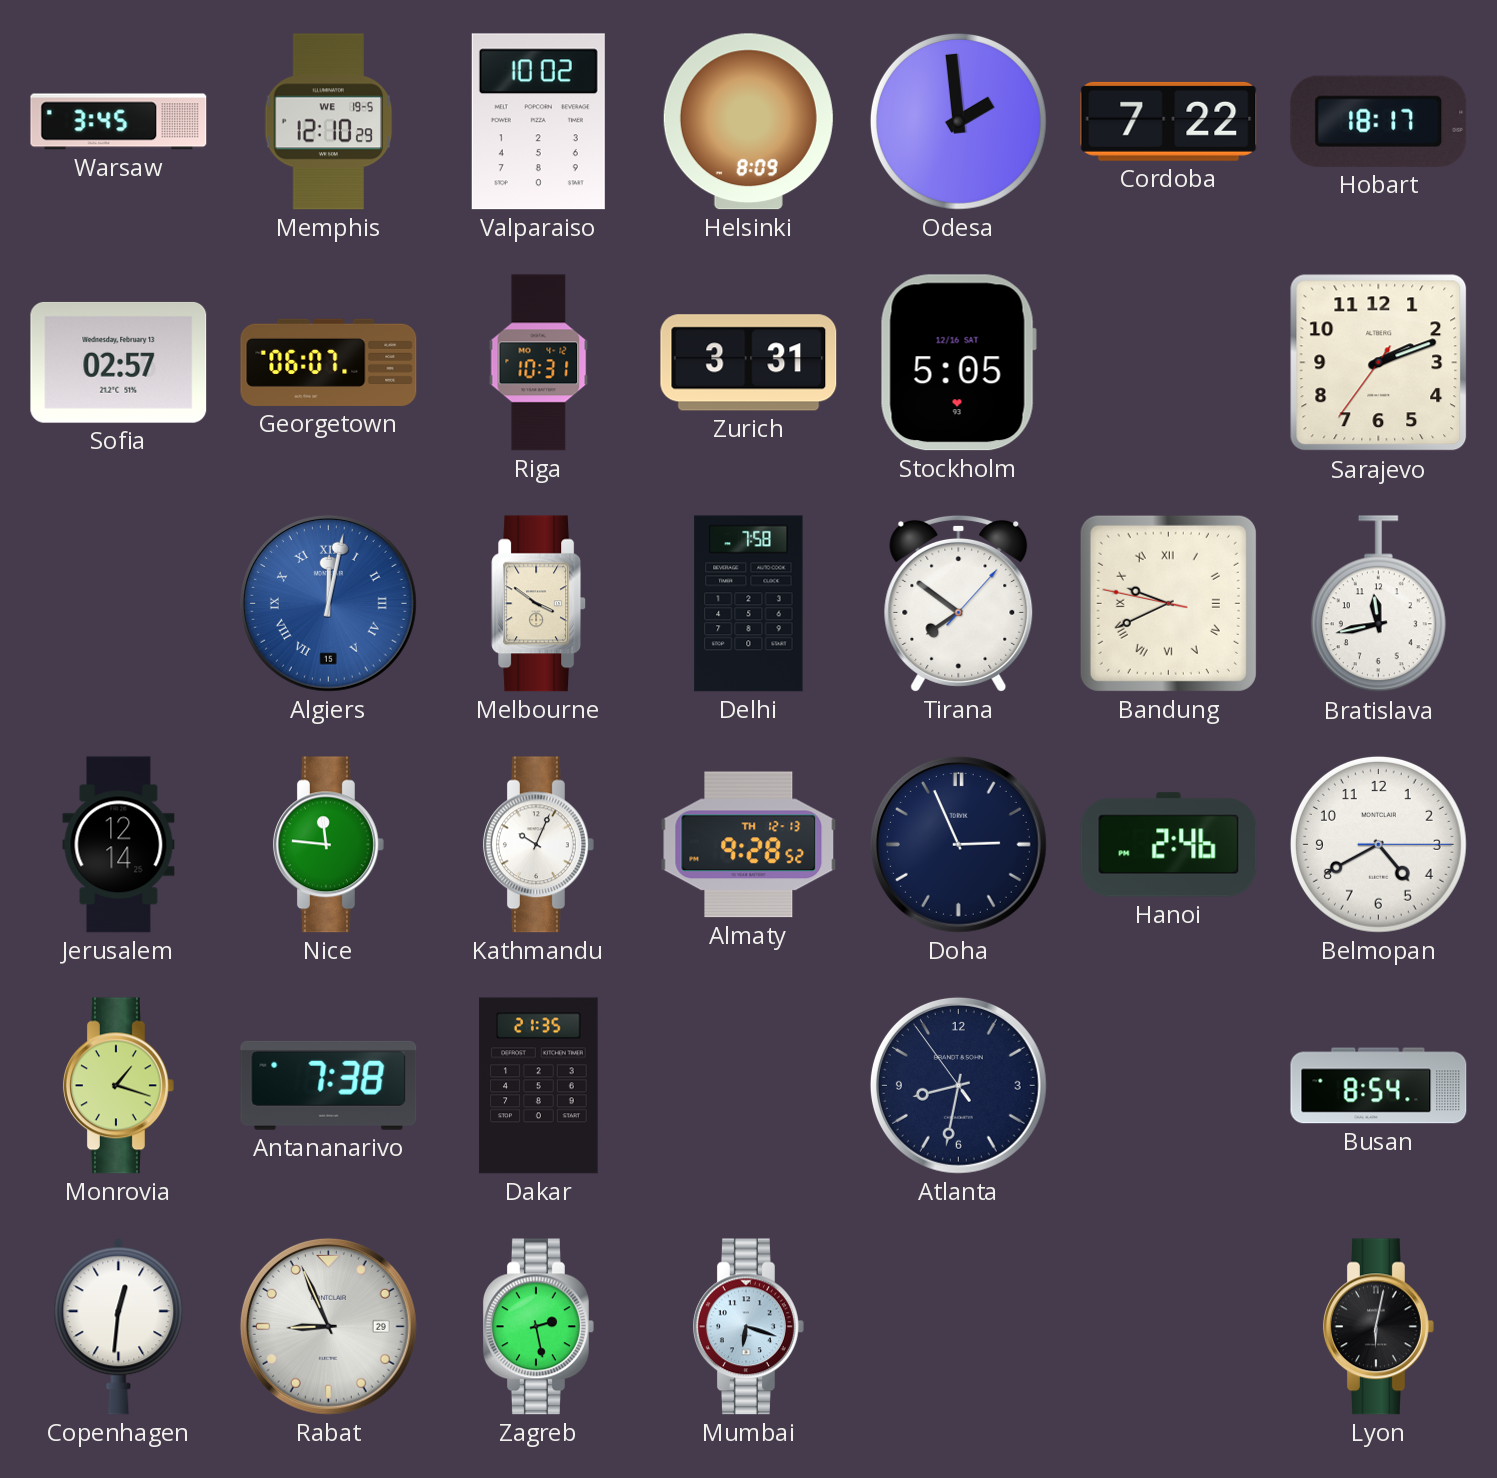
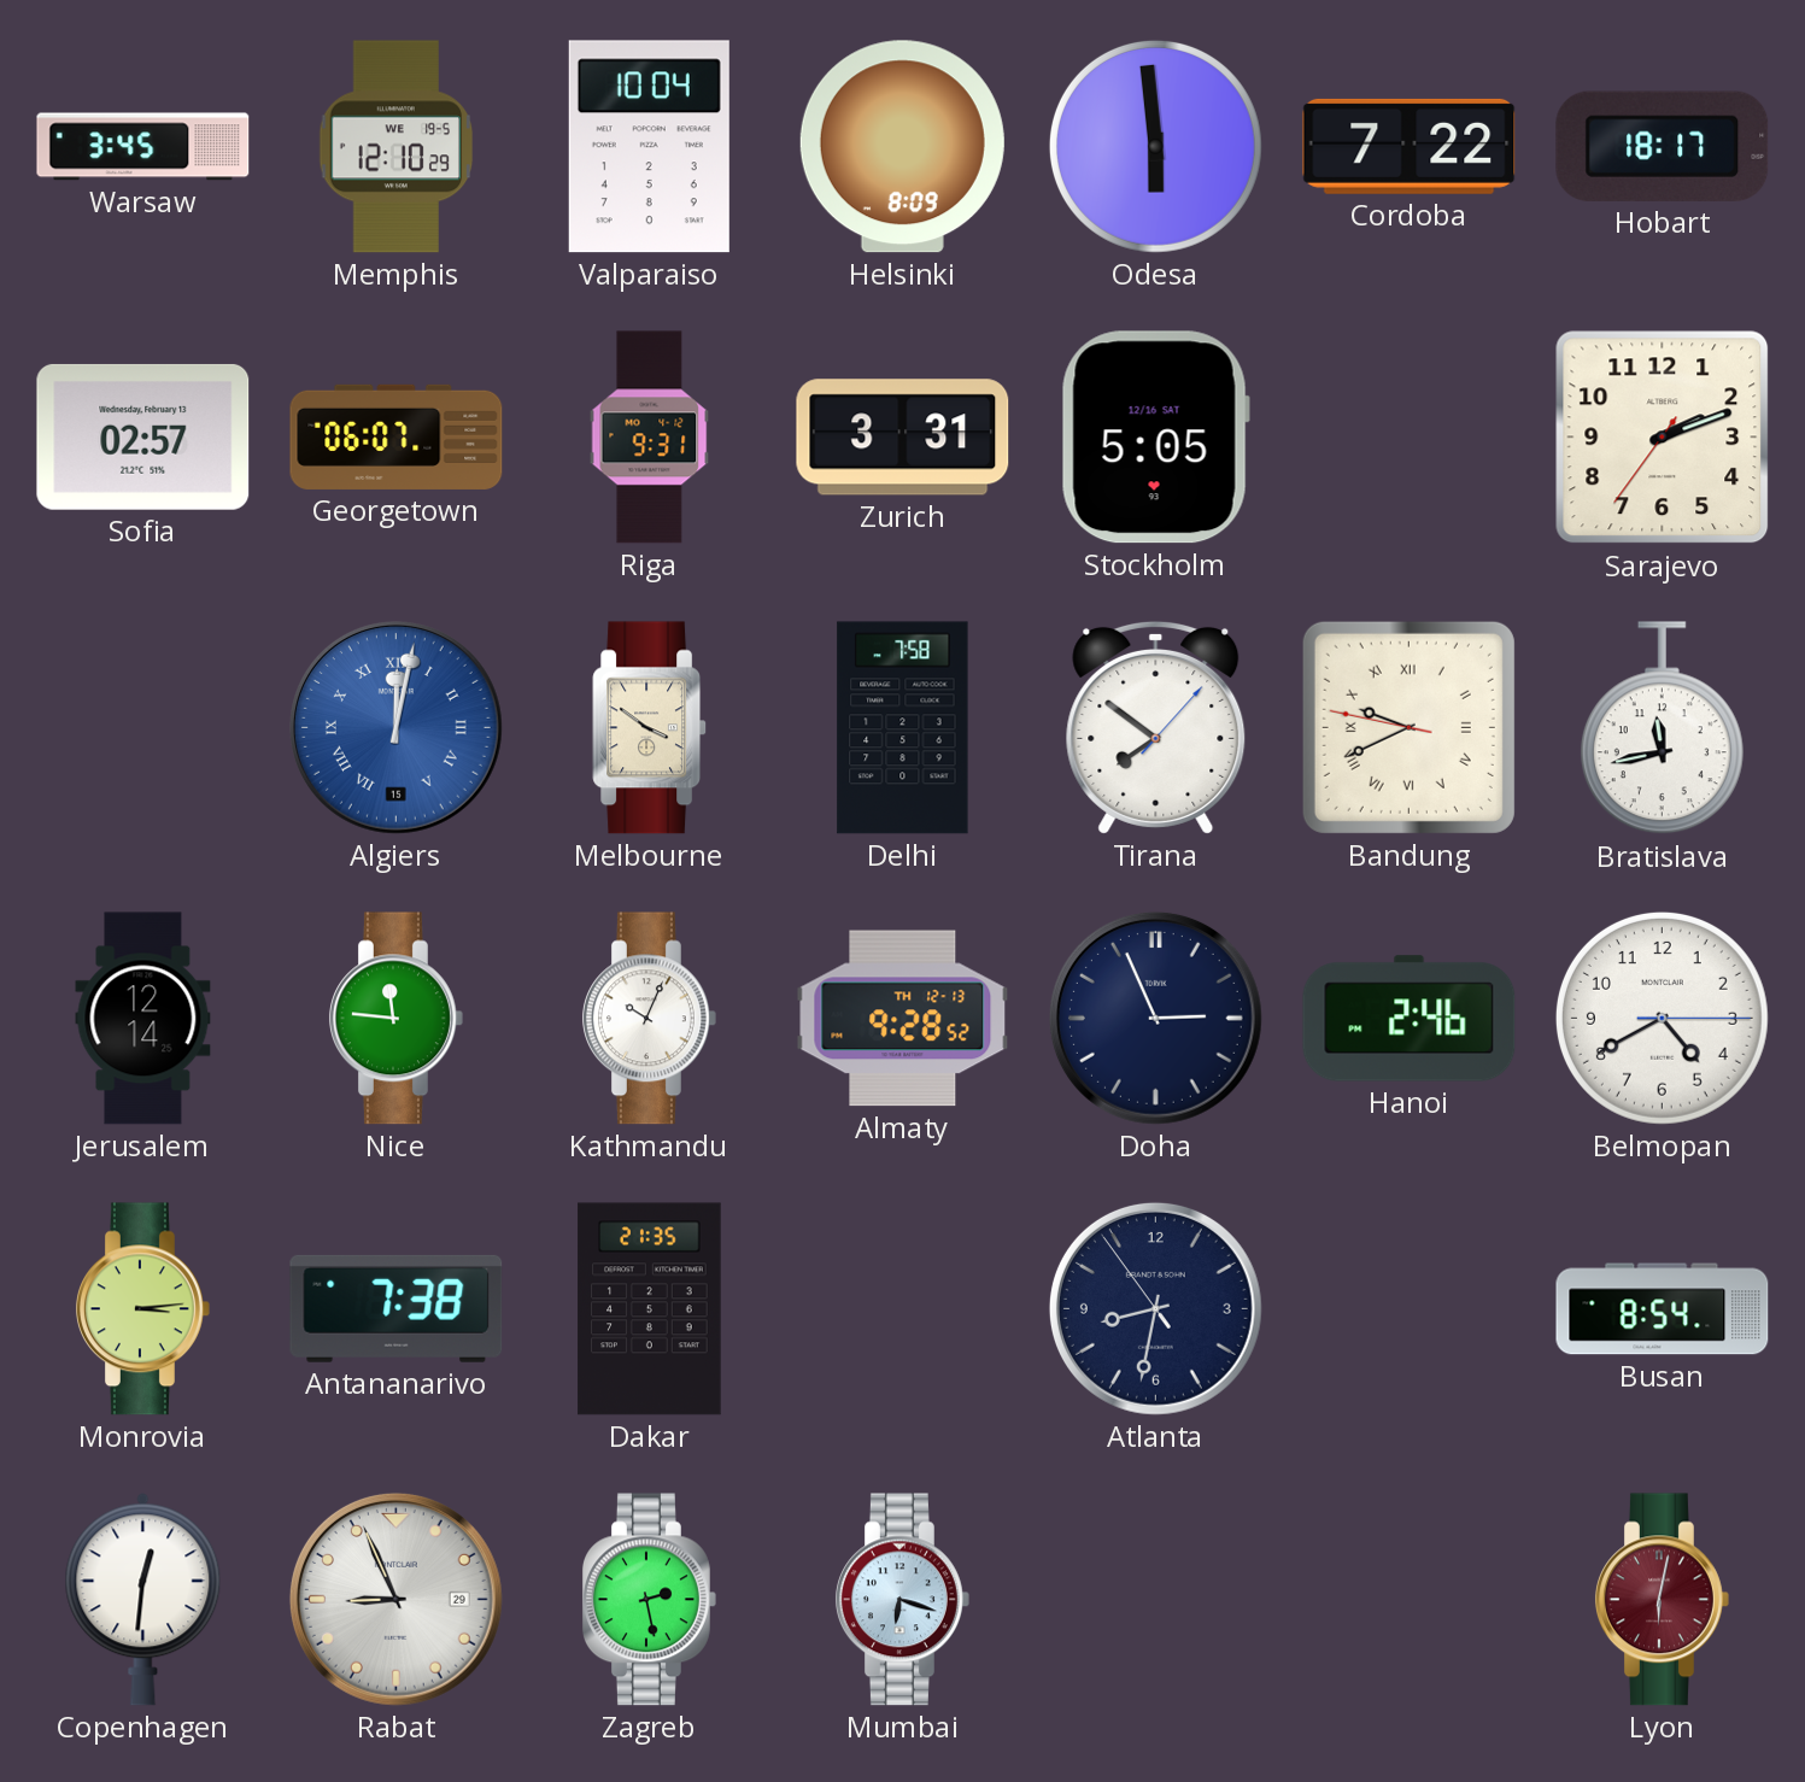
Valparaiso: 10:02 -> 10:04
Odesa: 1:59 -> 5:59
Riga: 10:31 -> 9:31
Monrovia: 1:18 -> 3:14
Lyon dial: black -> burgundy
